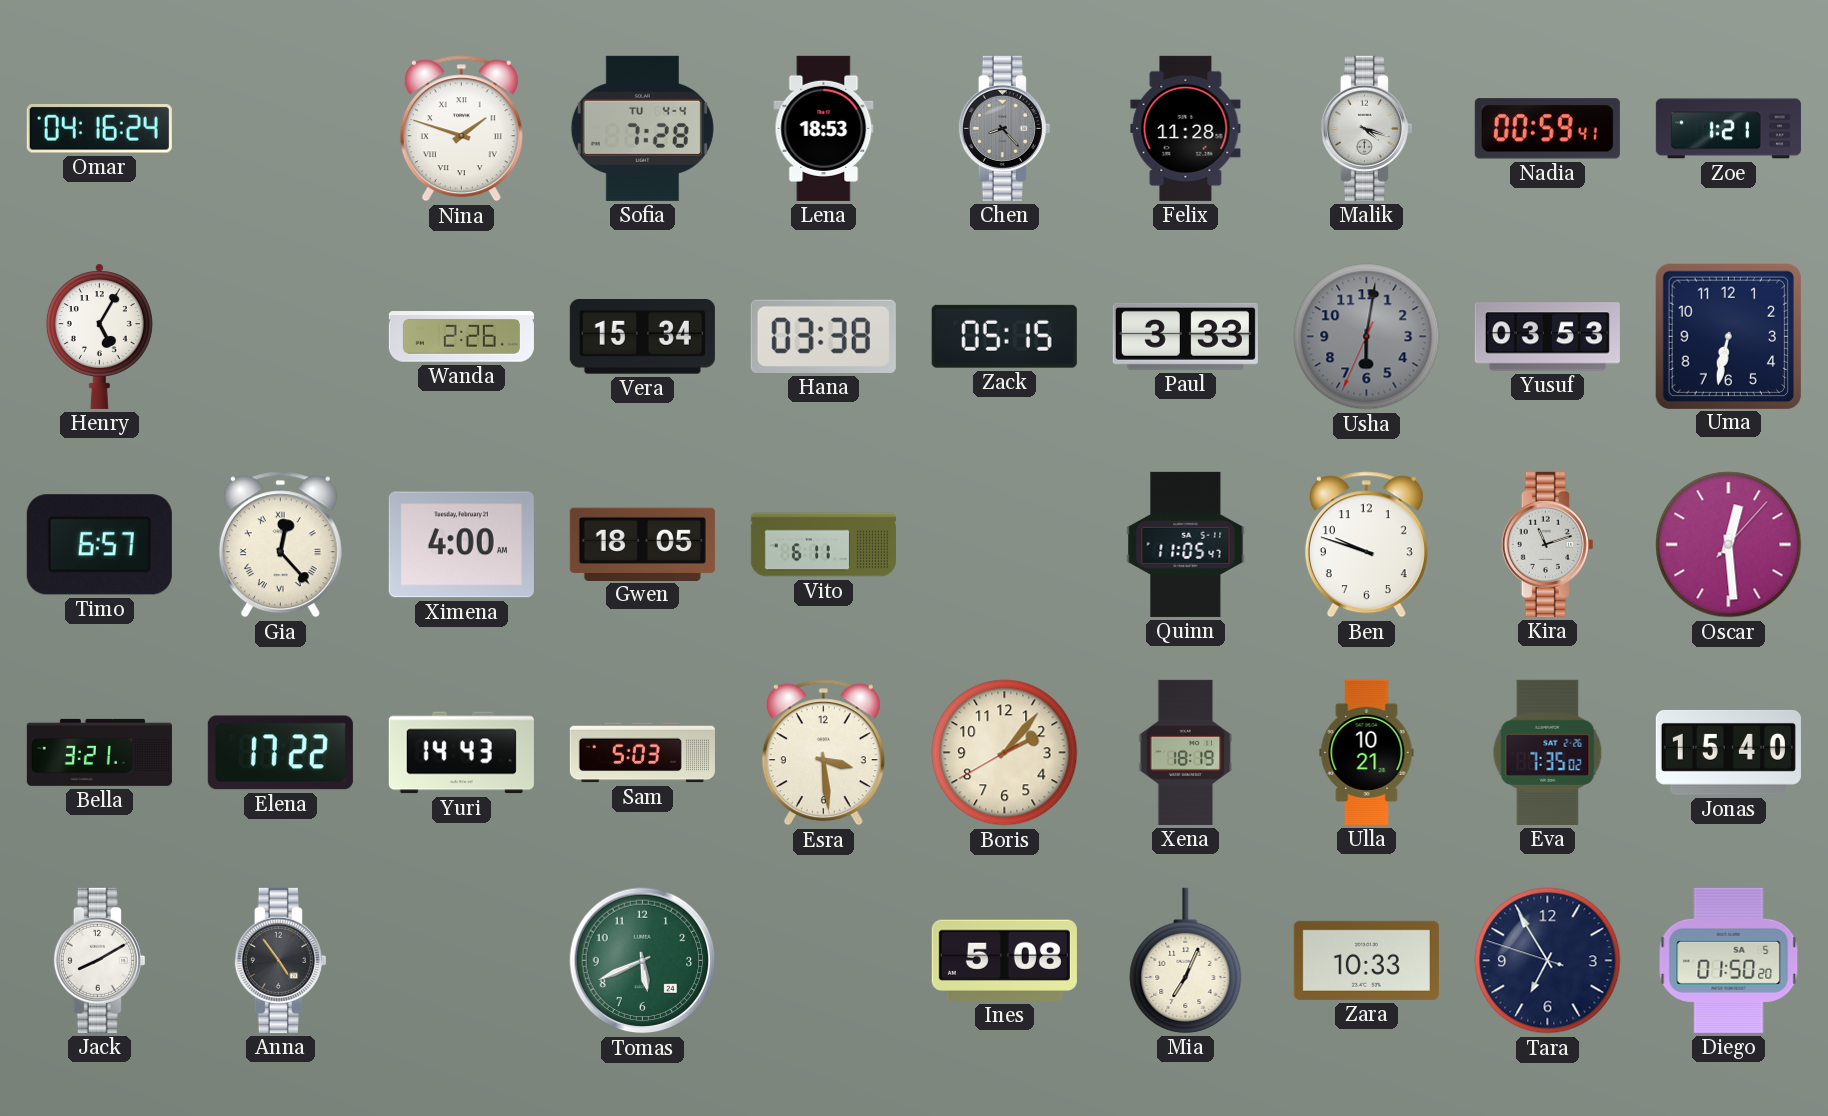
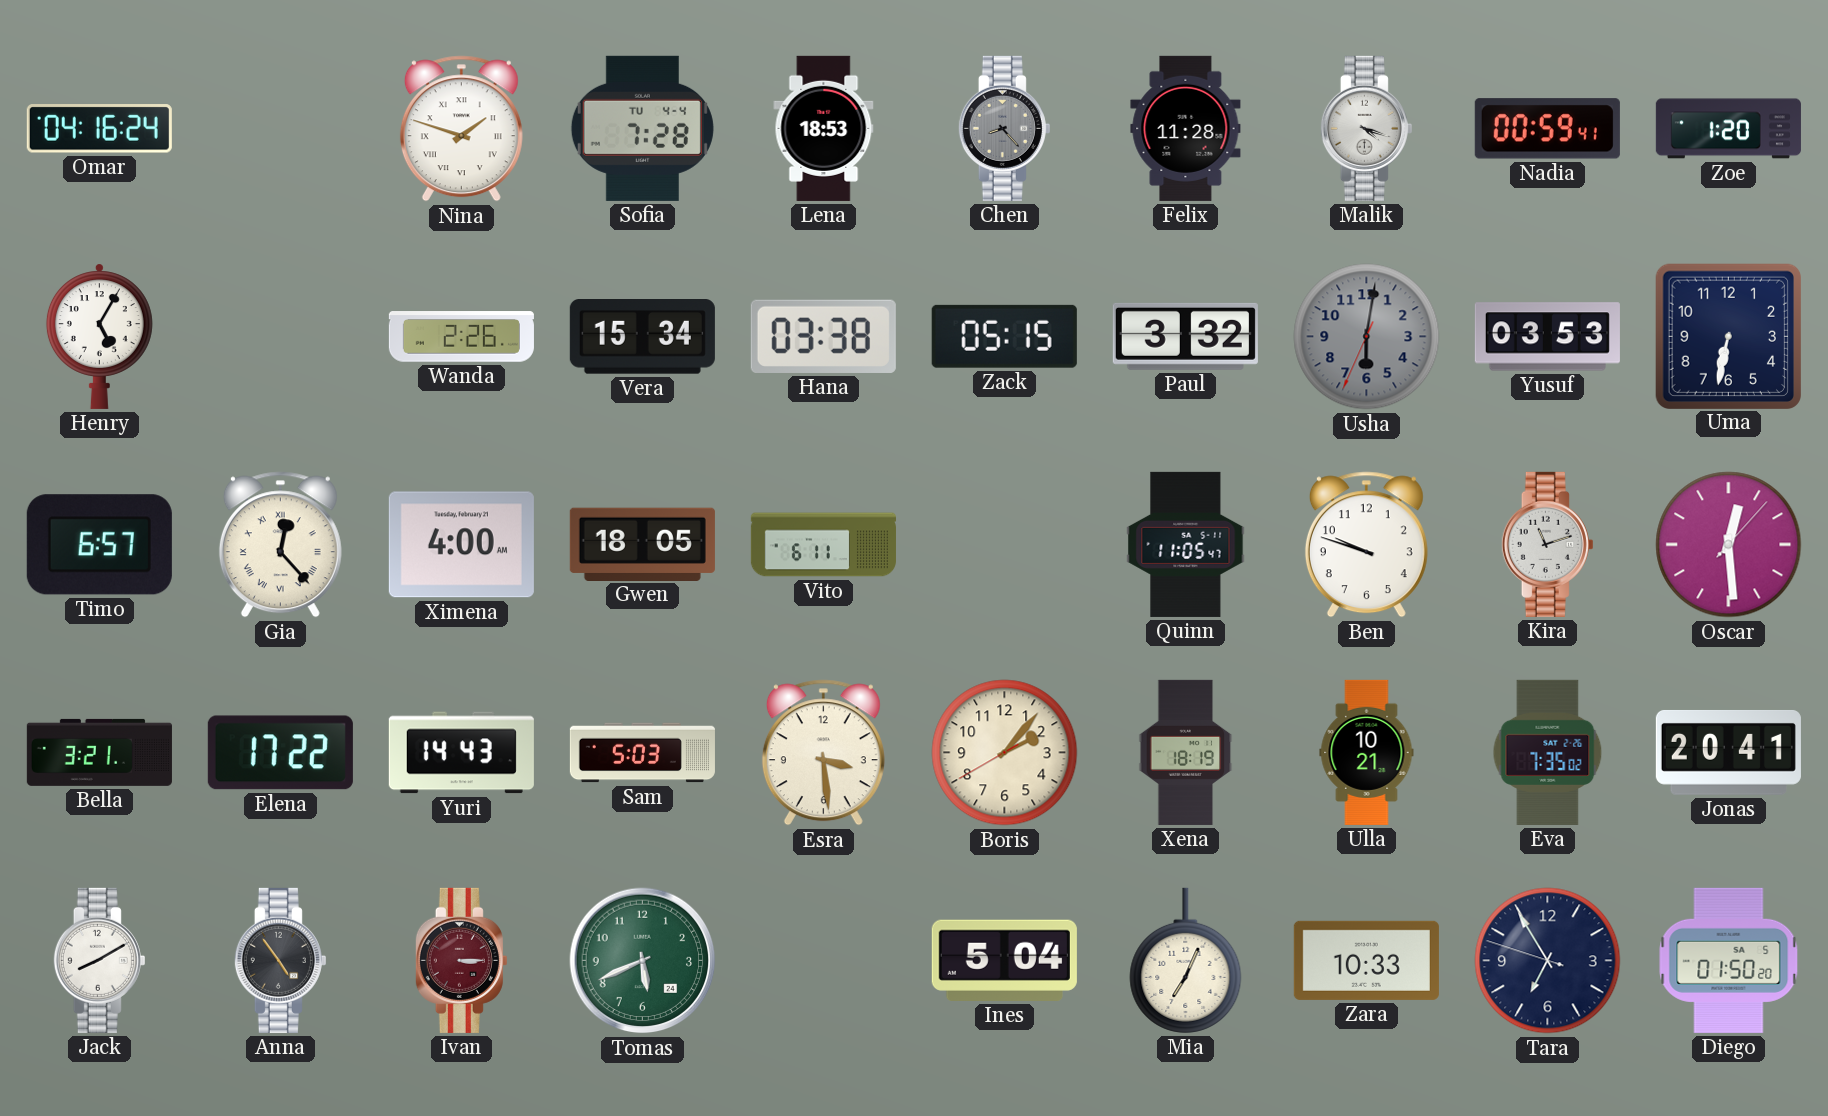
Zoe: 1:21 -> 1:20
Paul: 3:33 -> 3:32
Jonas: 15:40 -> 20:41
Ivan: none -> 3:15
Ines: 5:08 -> 5:04
